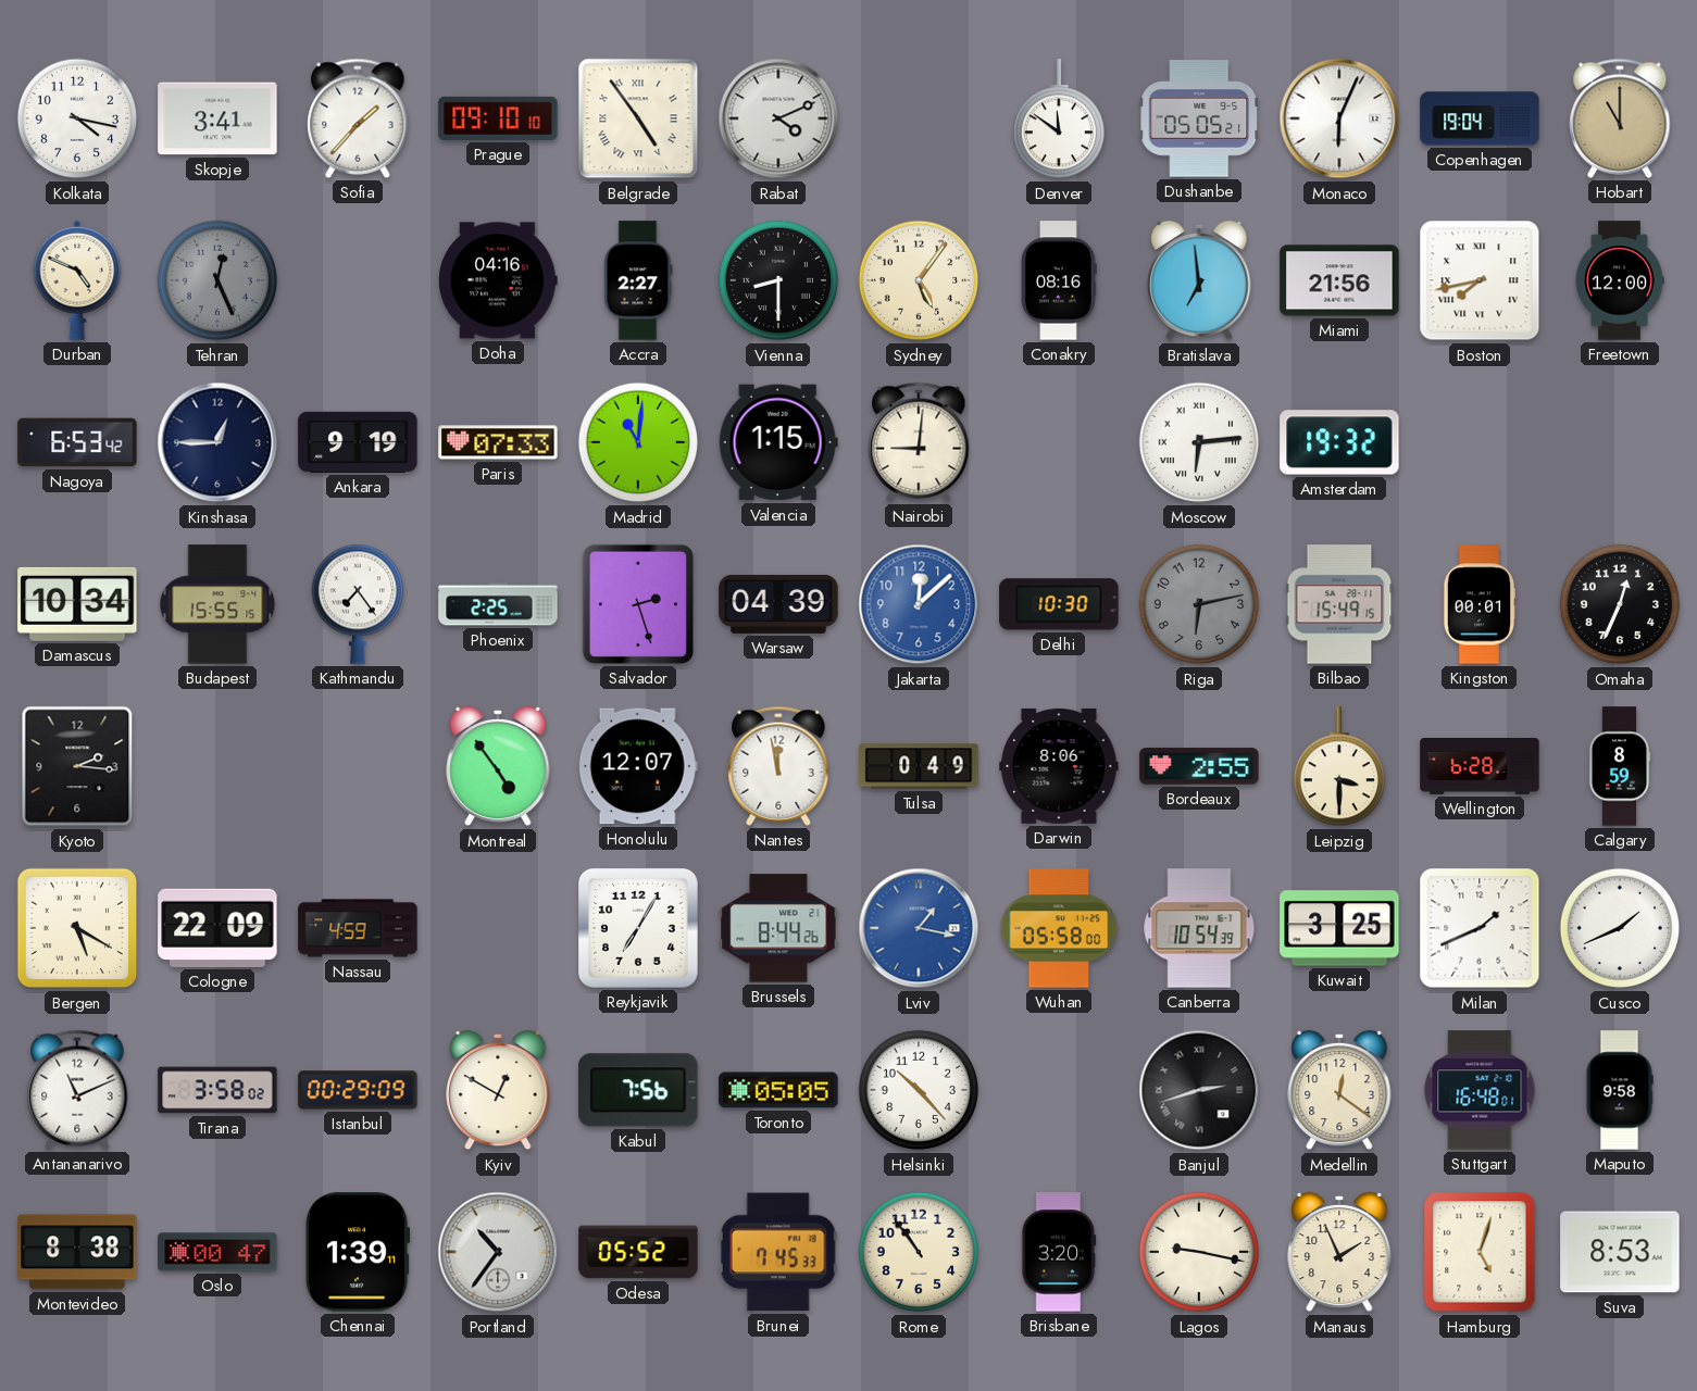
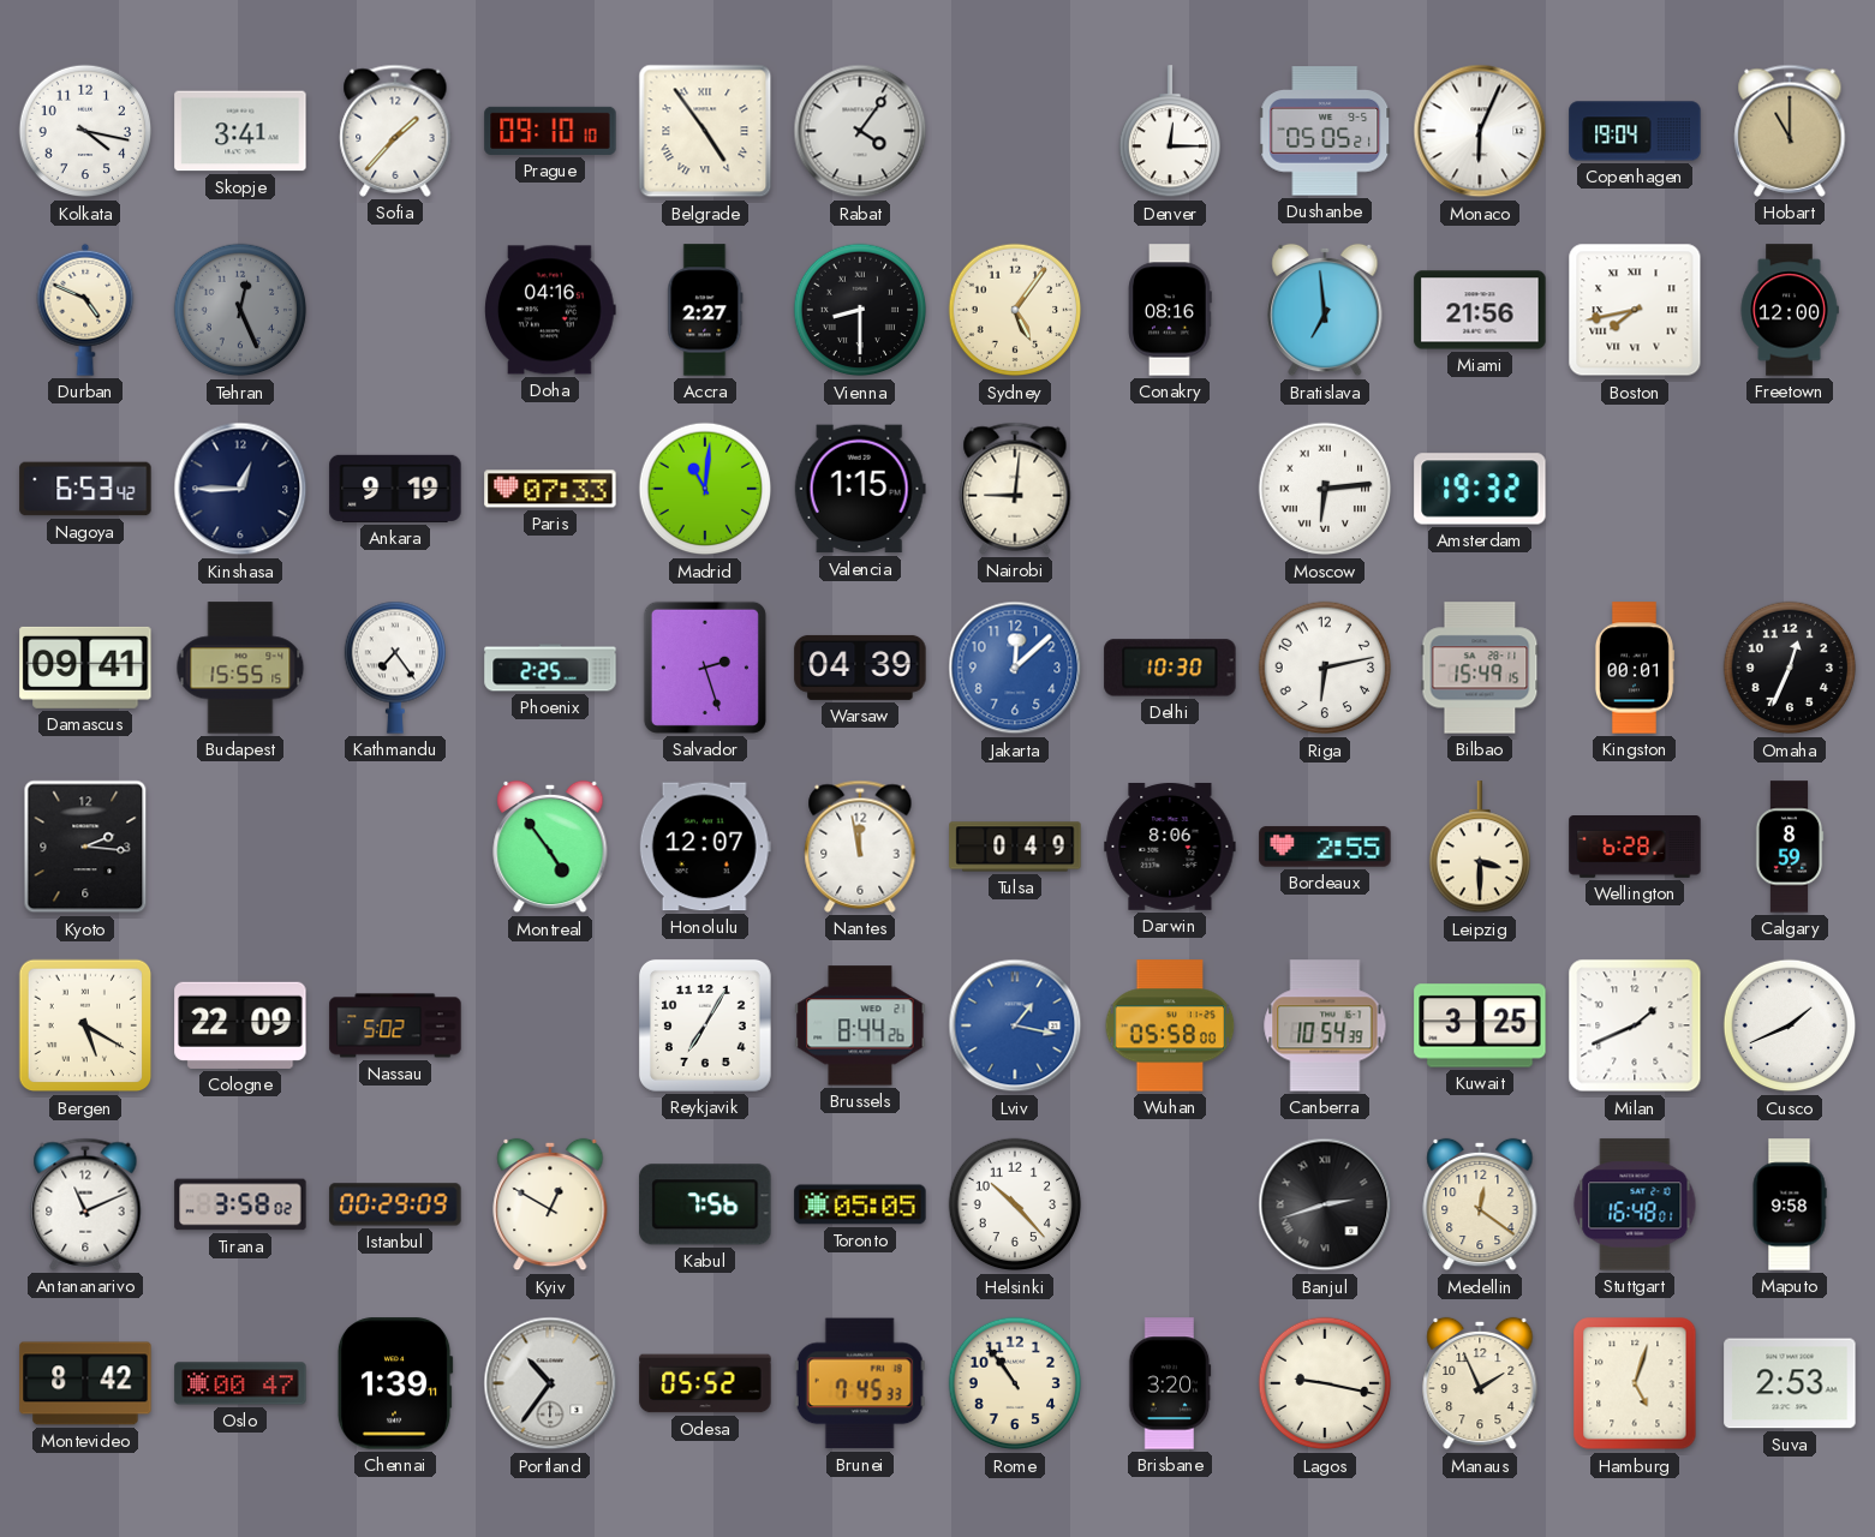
Rabat: 4:11 -> 4:06
Denver: 11:51 -> 12:15
Damascus: 10:34 -> 09:41
Riga dial: grey -> white
Nassau: 4:59 -> 5:02
Montevideo: 8:38 -> 8:42
Suva: 8:53 -> 2:53
